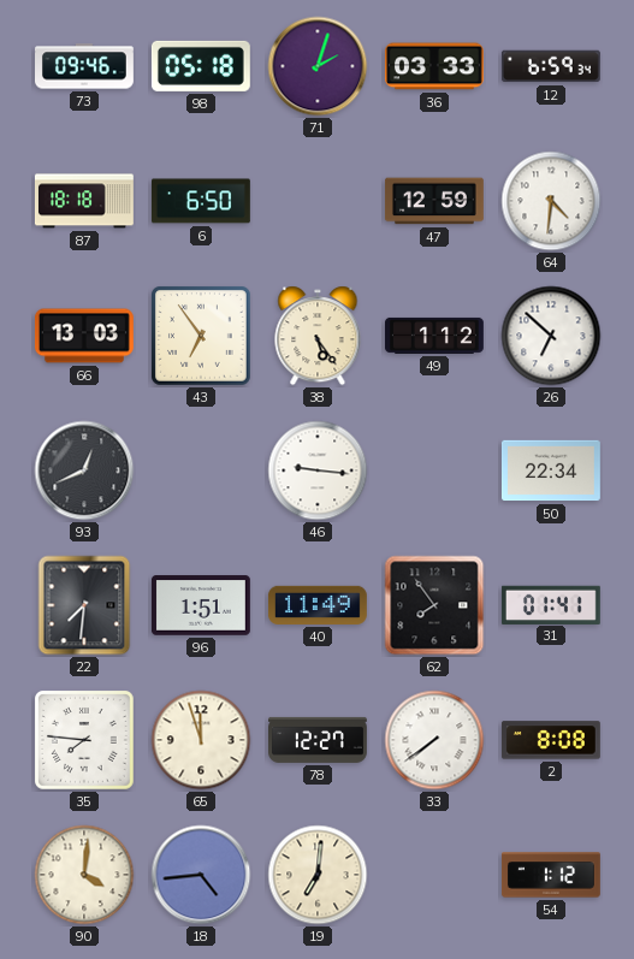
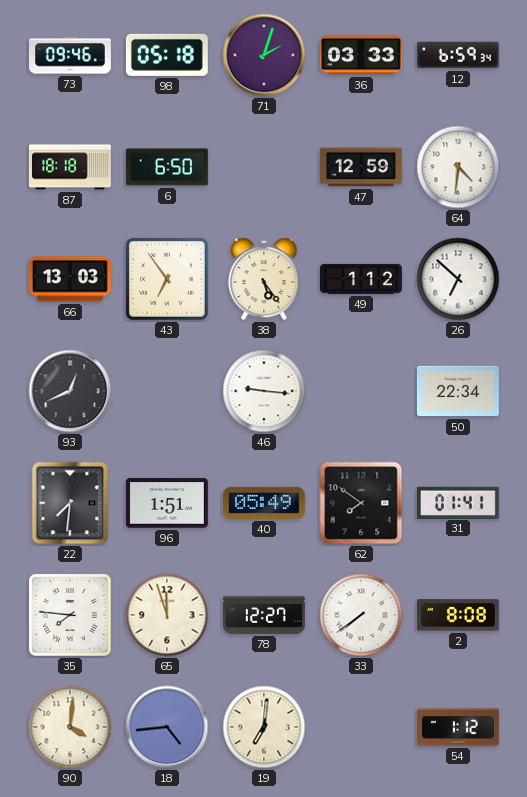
40: 11:49 -> 05:49
62: 7:54 -> 7:51
